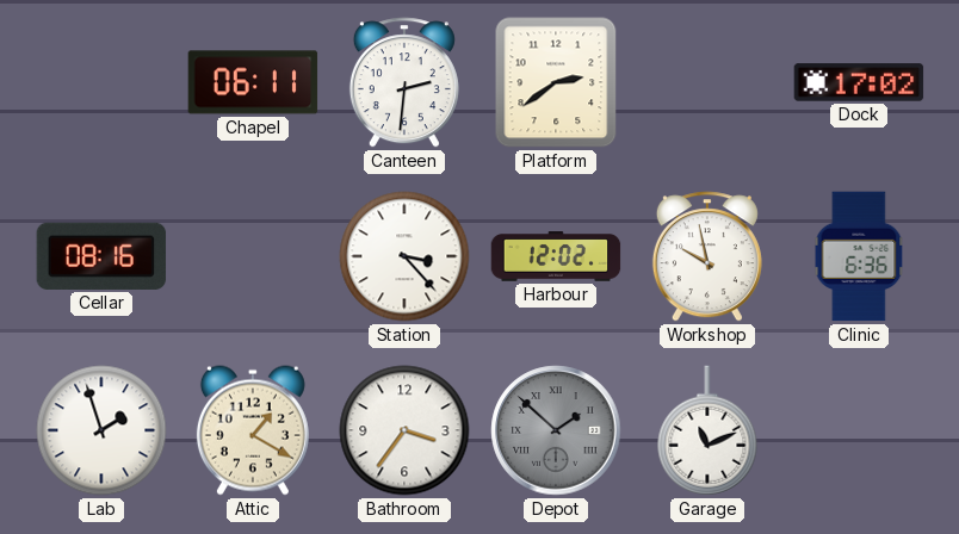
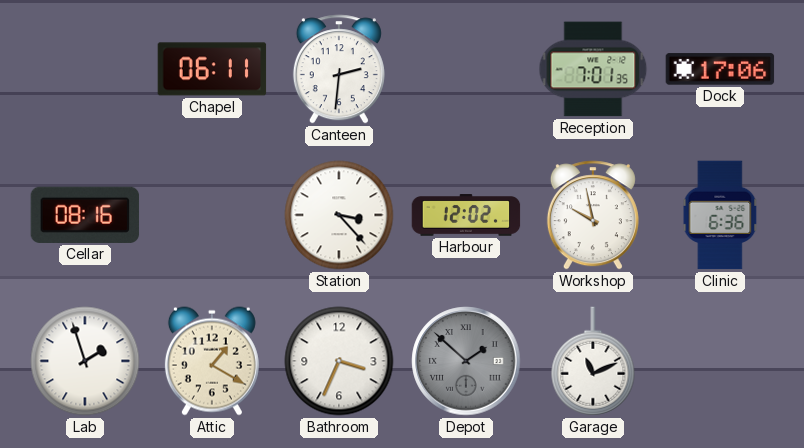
Platform: 2:39 -> none
Reception: none -> 7:01
Dock: 17:02 -> 17:06
Bathroom: 3:36 -> 3:34
